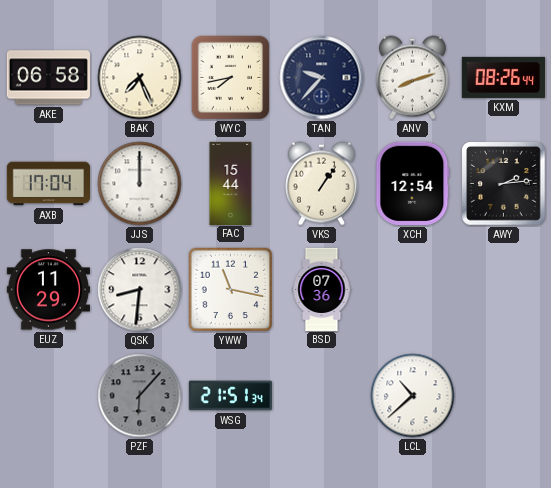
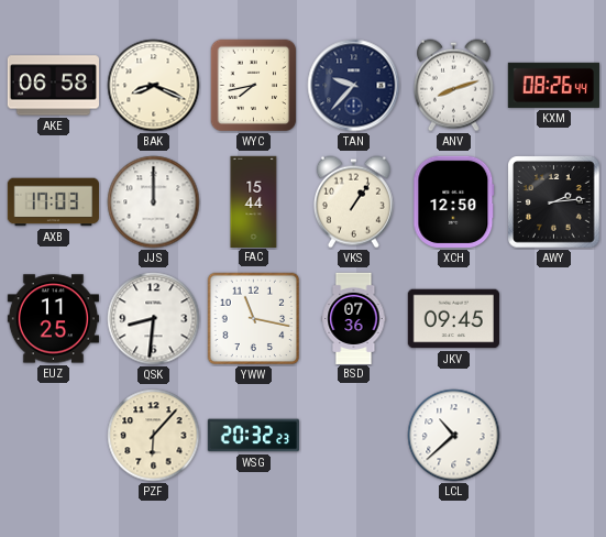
BAK: 7:26 -> 8:19
AXB: 17:04 -> 17:03
XCH: 12:54 -> 12:50
EUZ: 11:29 -> 11:25
JKV: none -> 09:45
PZF dial: grey -> cream
WSG: 21:51 -> 20:32
